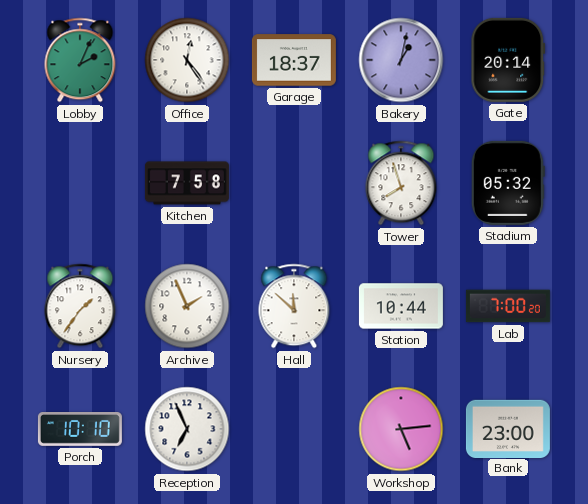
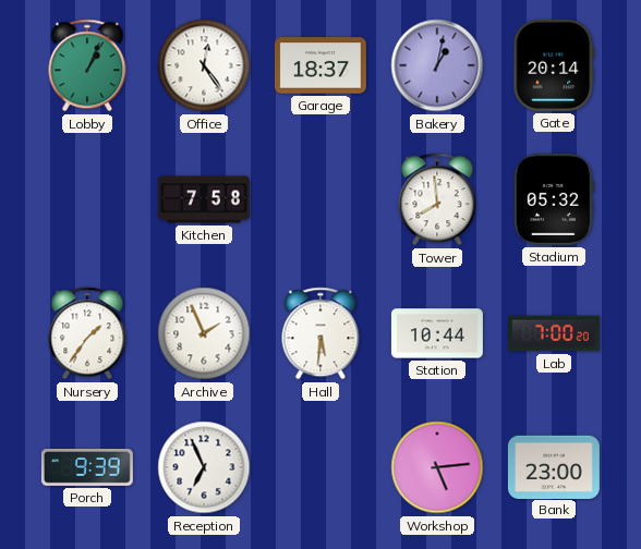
Lobby: 2:04 -> 1:04
Tower: 7:57 -> 7:59
Hall: 11:52 -> 5:31
Porch: 10:10 -> 9:39
